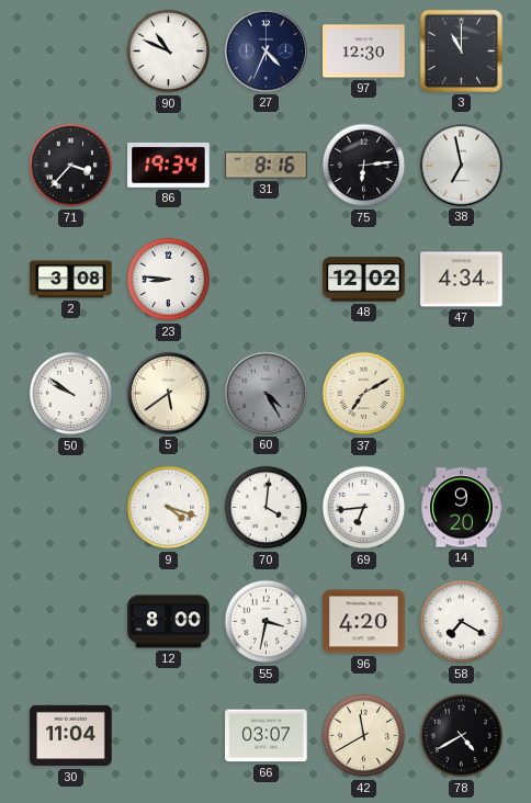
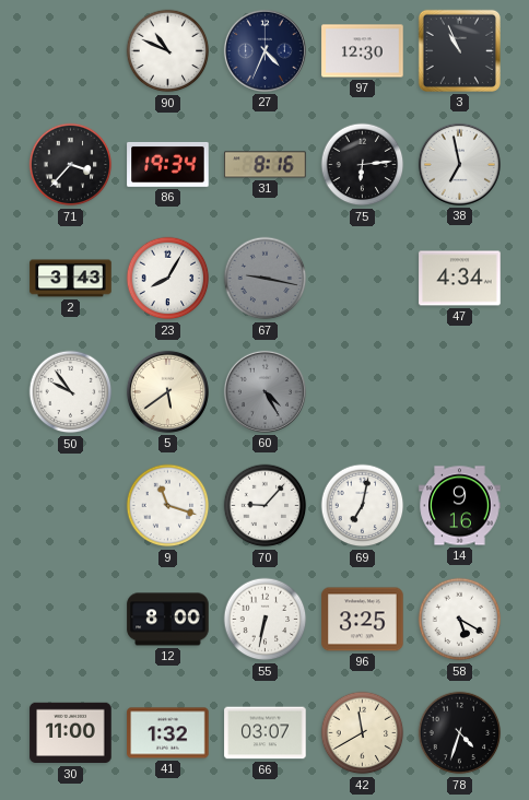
3: 11:00 -> 10:56
2: 3:08 -> 3:43
23: 8:46 -> 8:05
67: none -> 9:17
48: 12:02 -> none
50: 9:51 -> 9:54
37: 7:10 -> none
9: 4:18 -> 11:18
70: 4:01 -> 9:07
69: 6:44 -> 7:02
14: 9:20 -> 9:16
55: 3:32 -> 6:32
96: 4:20 -> 3:25
58: 7:20 -> 5:20
30: 11:04 -> 11:00
41: none -> 1:32
78: 4:40 -> 4:33
